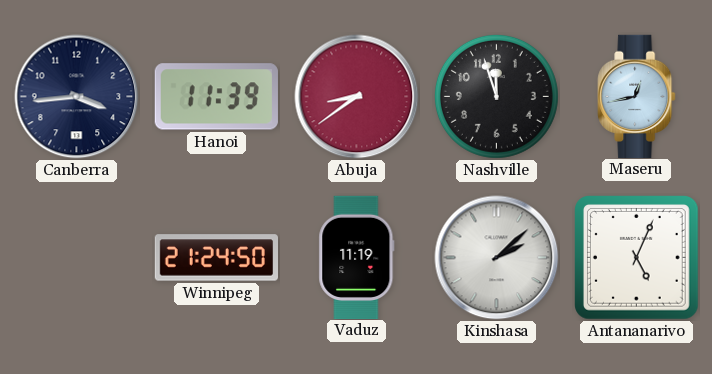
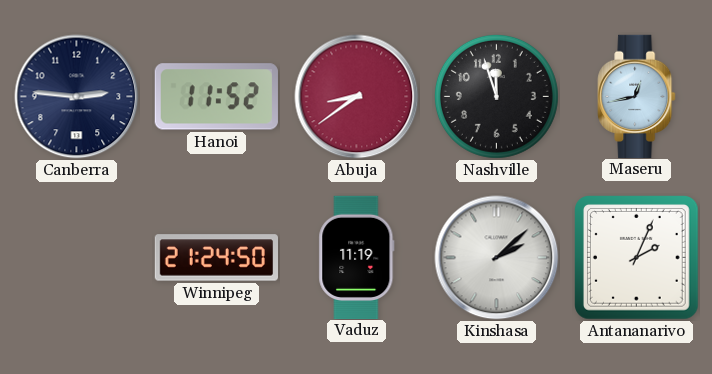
Canberra: 3:44 -> 2:46
Hanoi: 11:39 -> 11:52
Antananarivo: 5:04 -> 2:04
